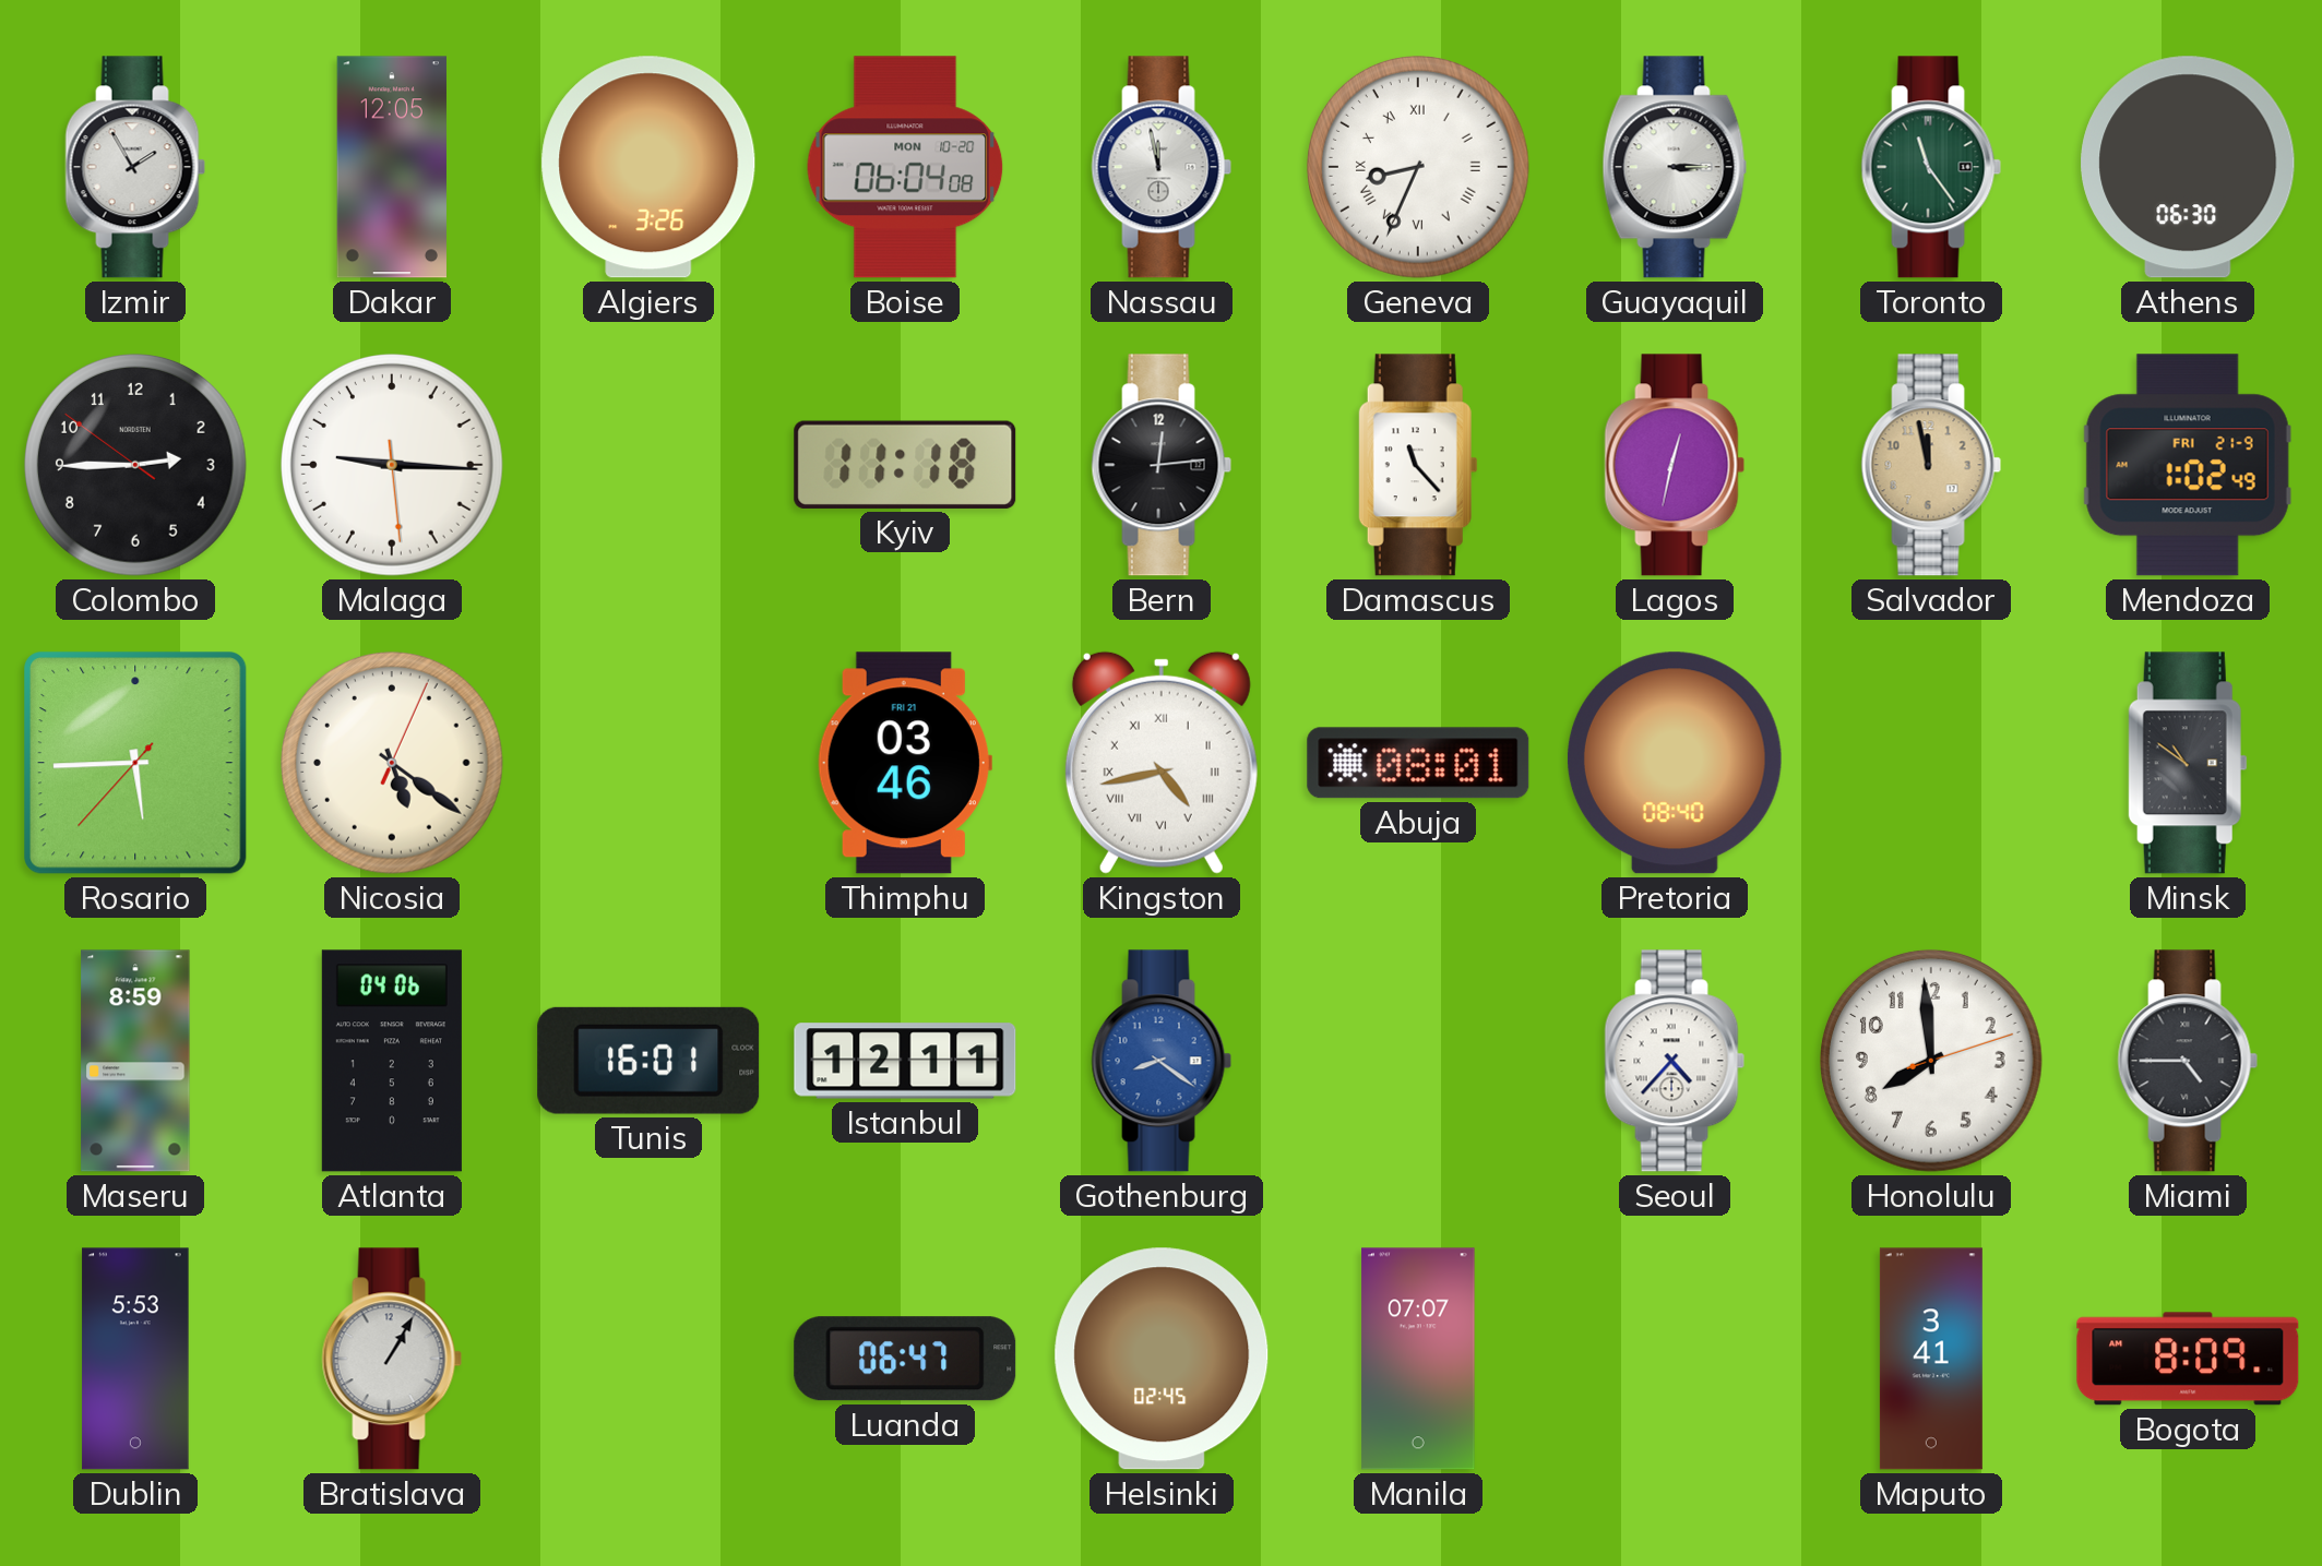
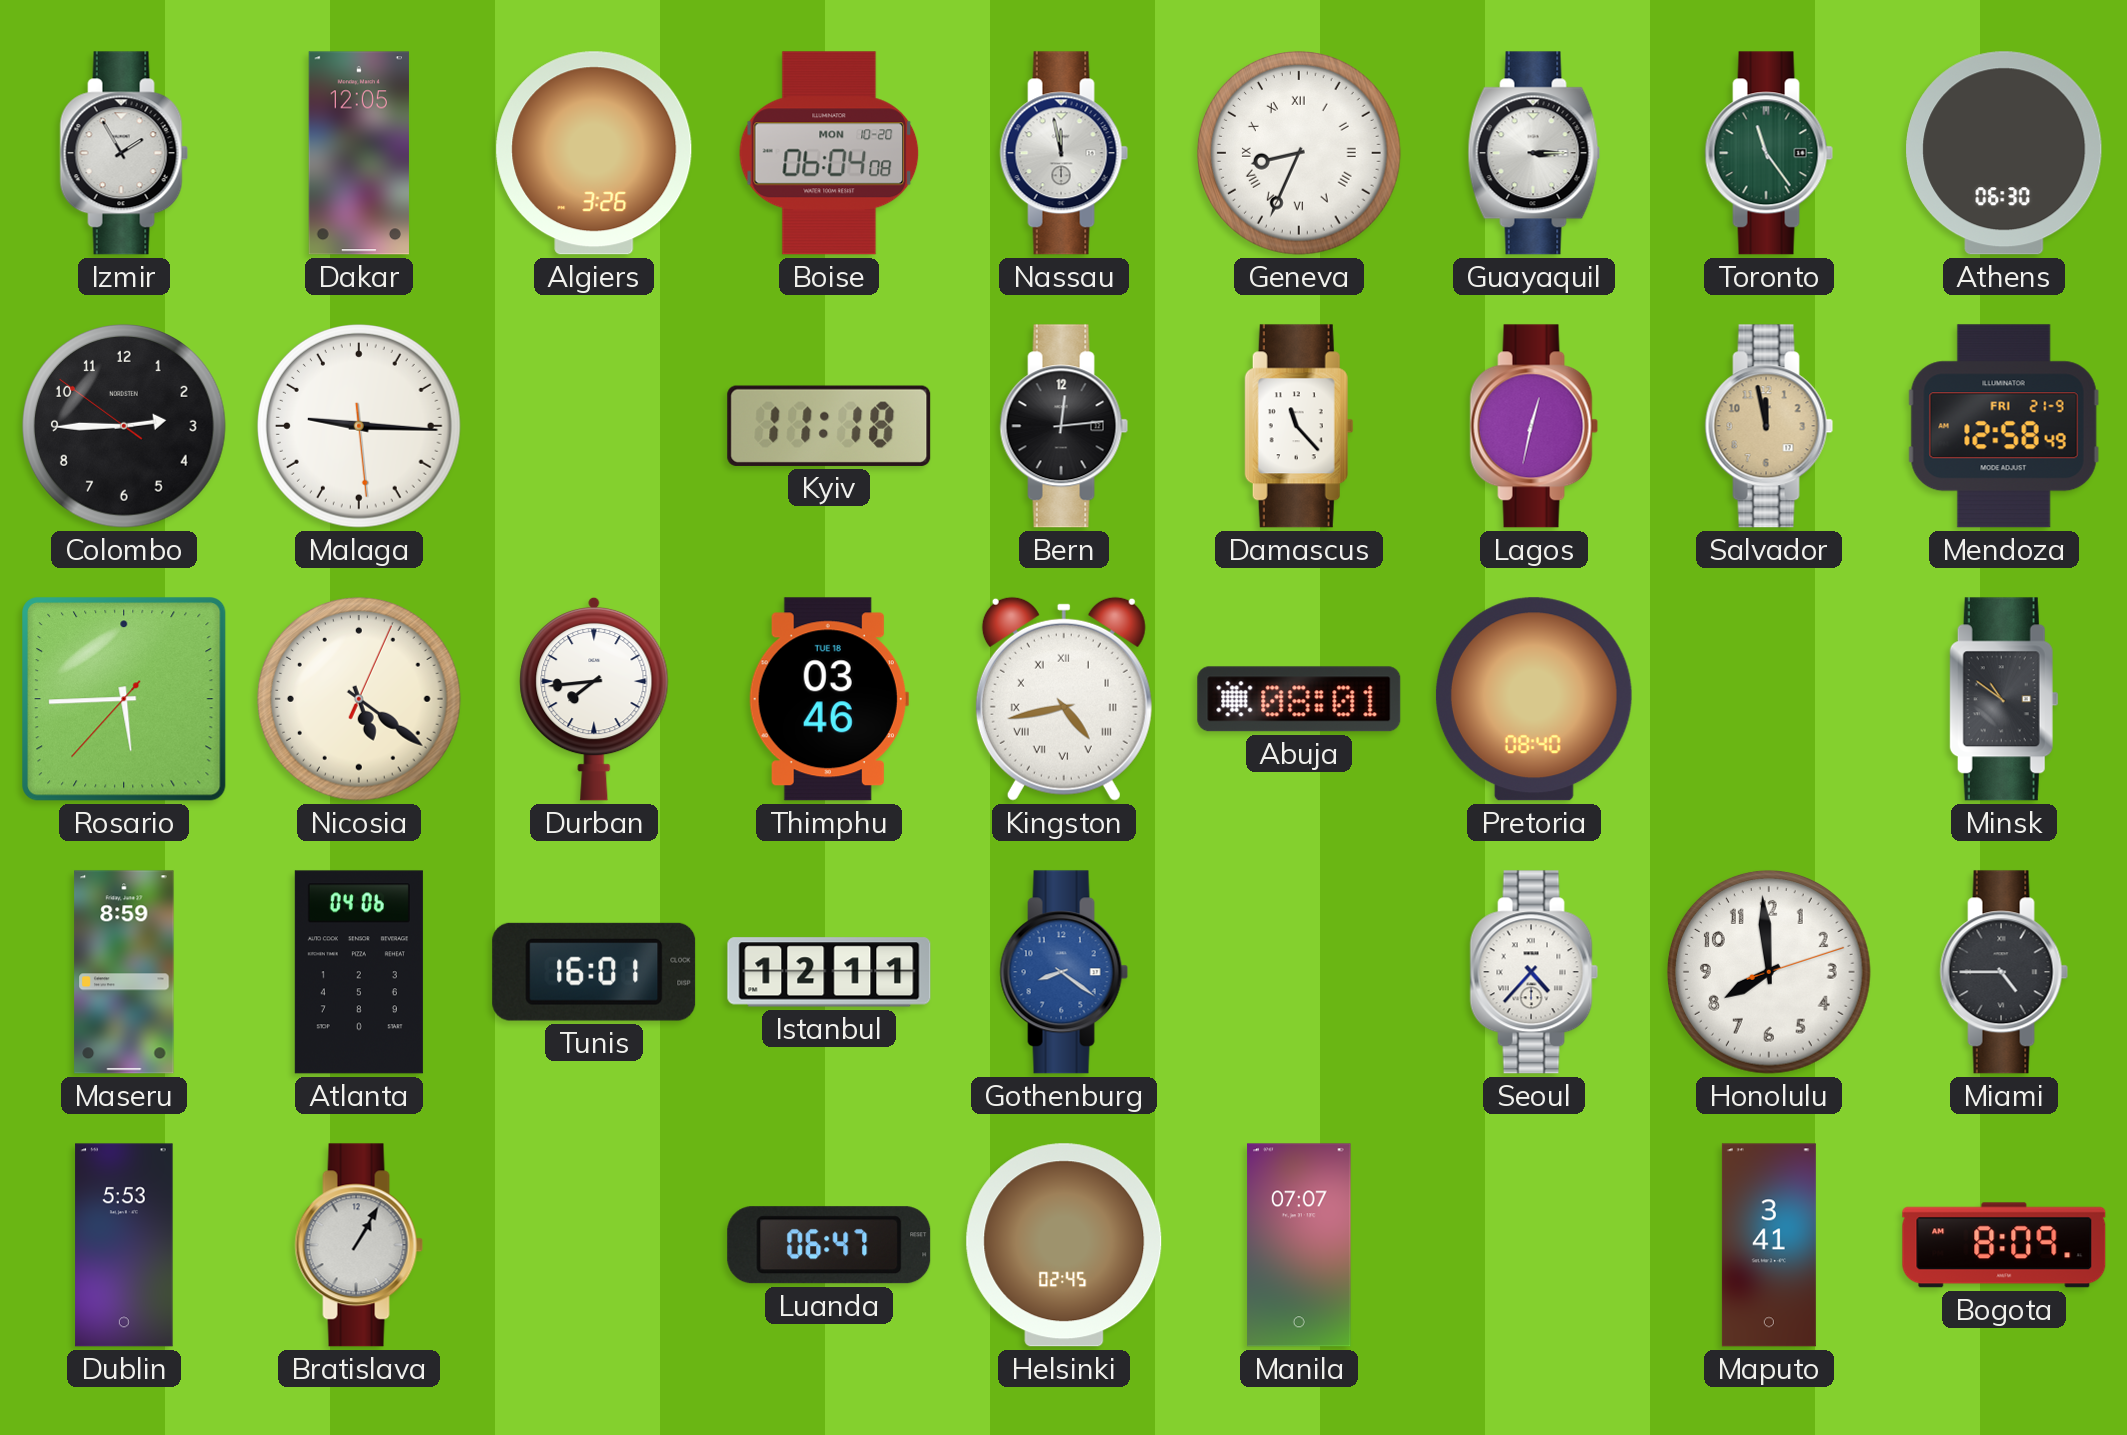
Mendoza: 1:02 -> 12:58
Durban: none -> 7:44
Thimphu date: FRI 21 -> TUE 18
